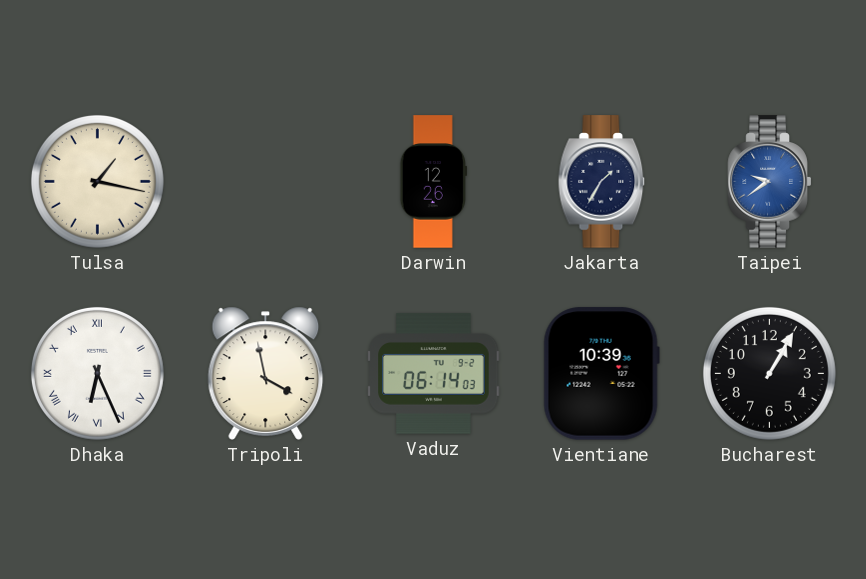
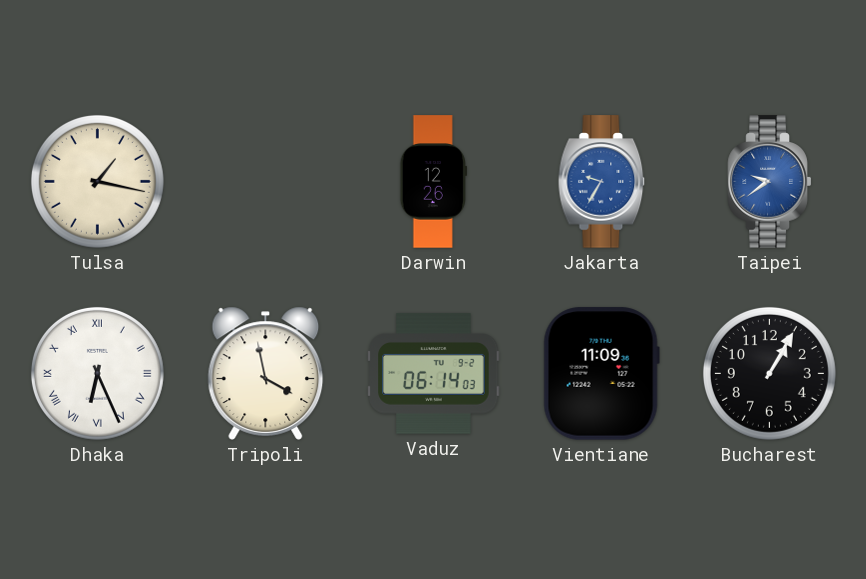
Jakarta: 1:35 -> 9:35
Jakarta dial: navy -> blue
Vientiane: 10:39 -> 11:09
